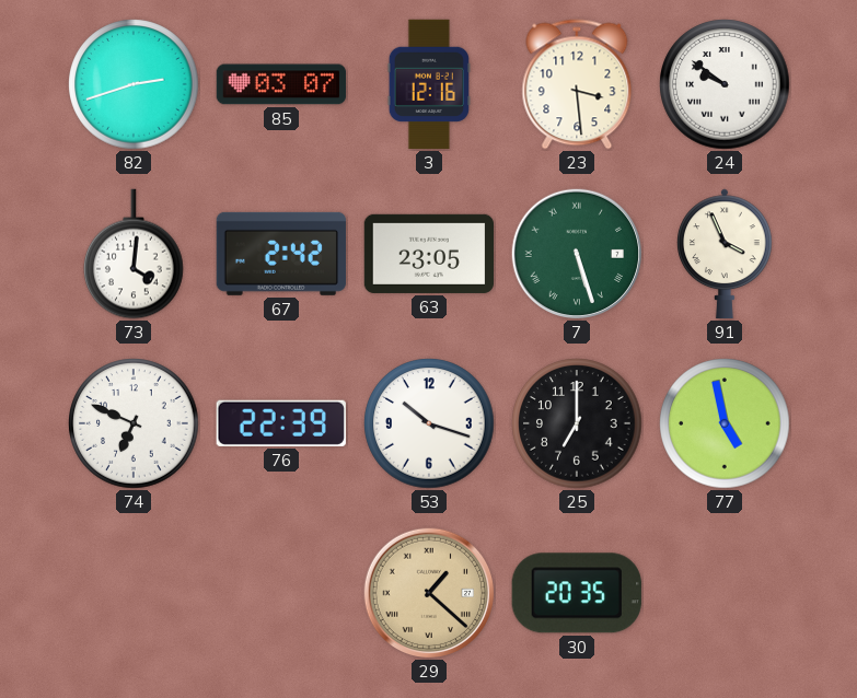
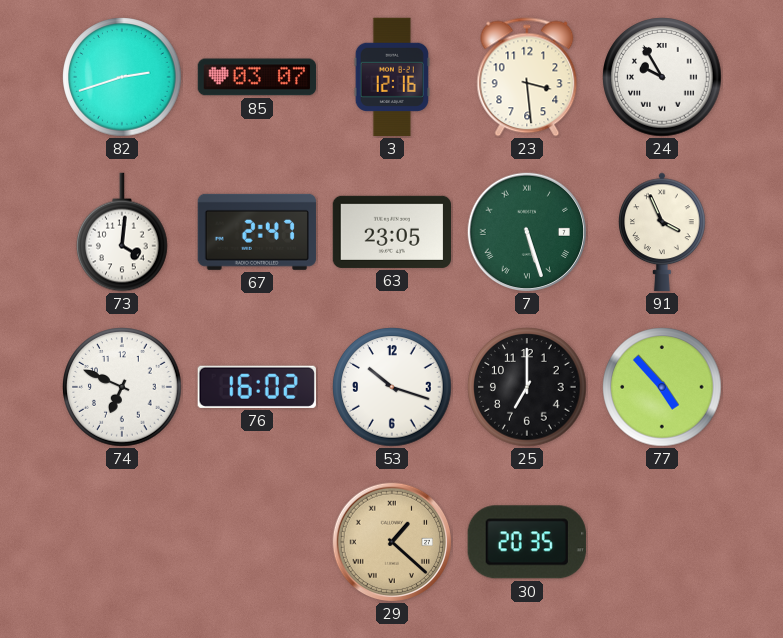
24: 9:51 -> 9:55
67: 2:42 -> 2:47
76: 22:39 -> 16:02
77: 4:58 -> 4:53
